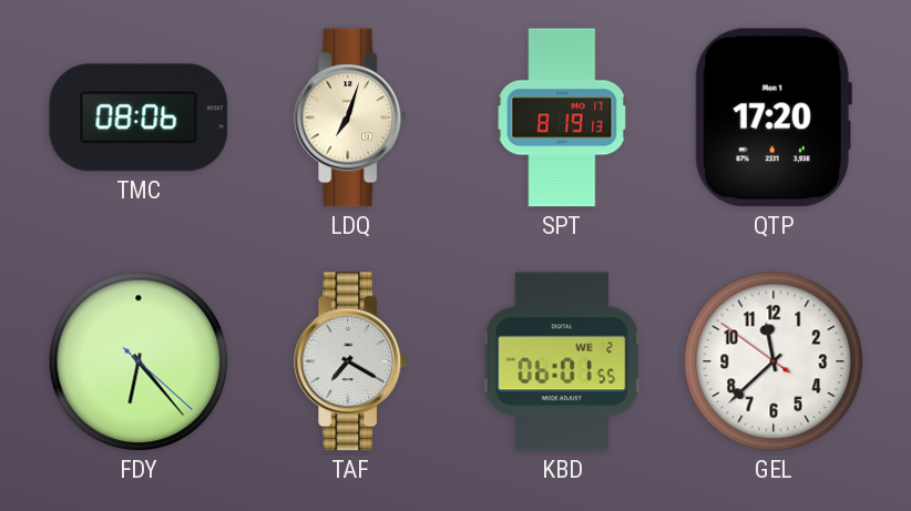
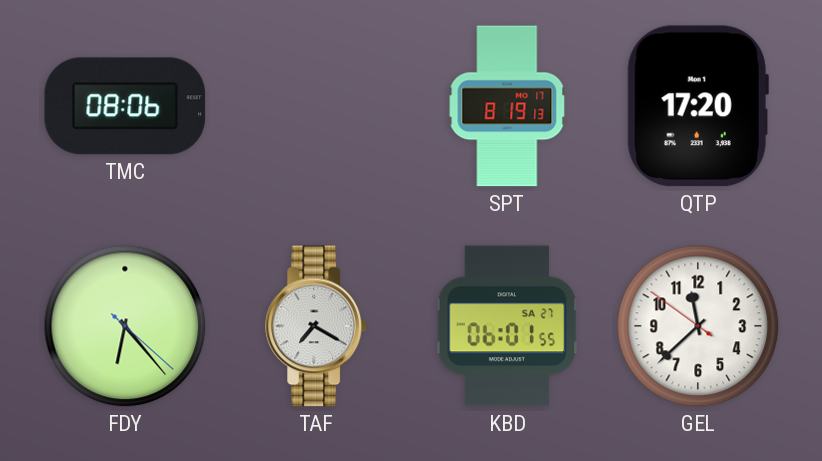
LDQ: 7:03 -> none
KBD date: WE 2 -> SA 27
